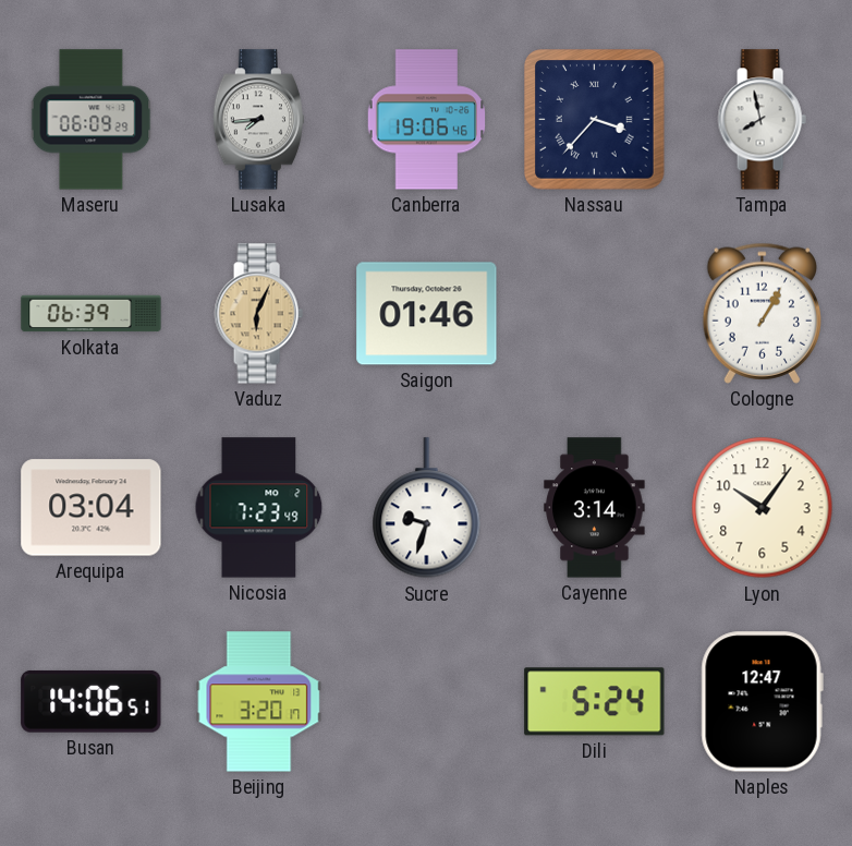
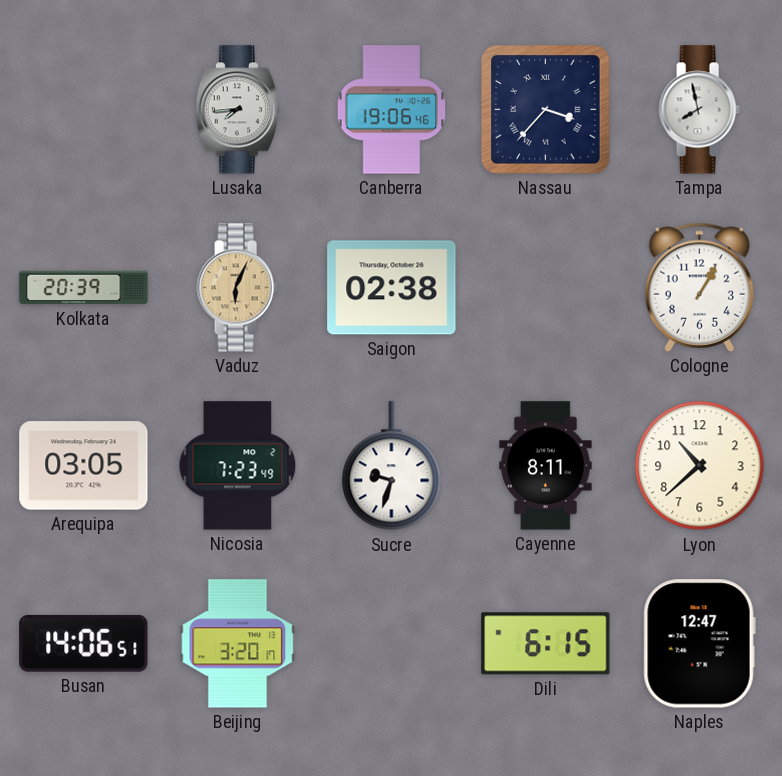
Maseru: 06:09 -> none
Kolkata: 06:39 -> 20:39
Saigon: 01:46 -> 02:38
Arequipa: 03:04 -> 03:05
Cayenne: 3:14 -> 8:11
Lyon: 10:06 -> 10:38
Dili: 5:24 -> 6:15
